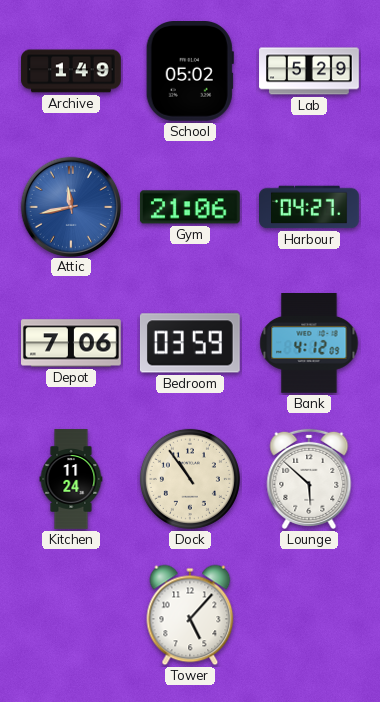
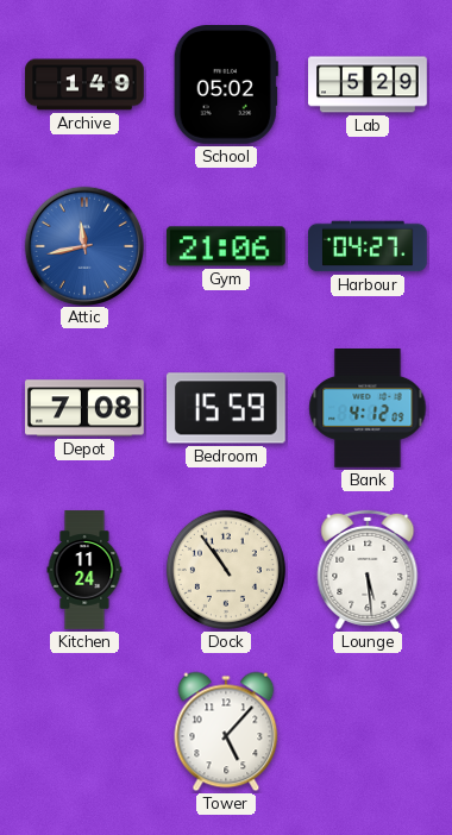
Depot: 7:06 -> 7:08
Bedroom: 03:59 -> 15:59
Lounge: 5:52 -> 5:29
